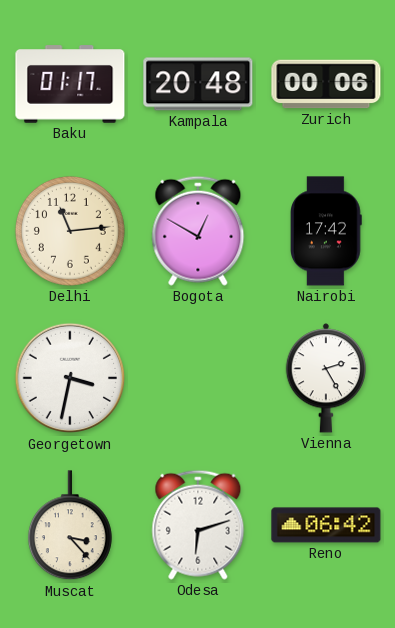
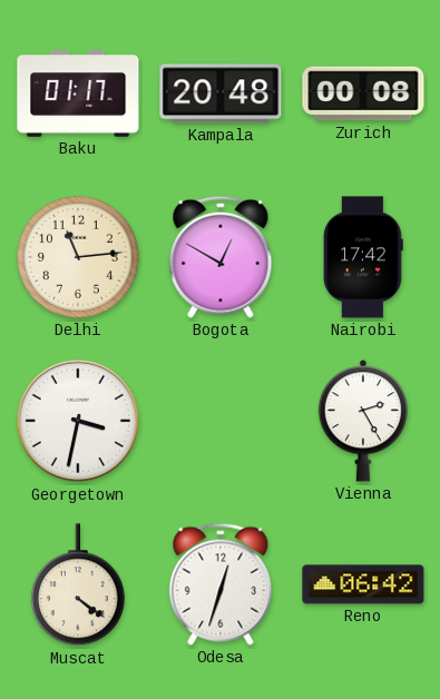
Zurich: 00:06 -> 00:08
Muscat: 3:23 -> 4:21
Odesa: 6:12 -> 12:33
